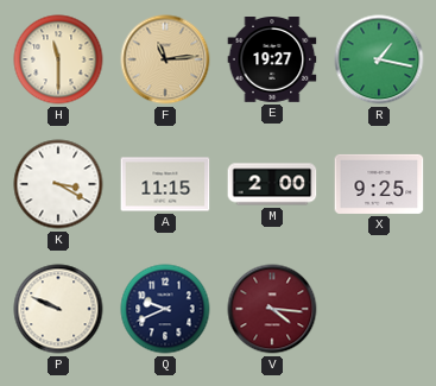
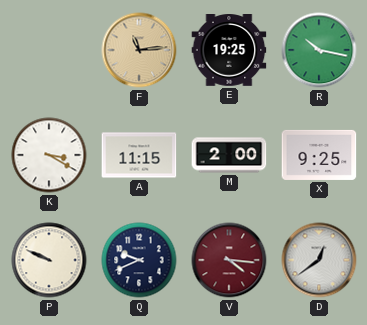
H: 11:30 -> none
E: 19:27 -> 19:25
R: 1:17 -> 10:17
D: none -> 12:39
